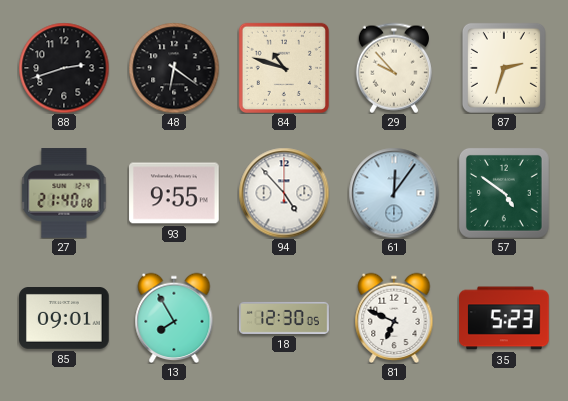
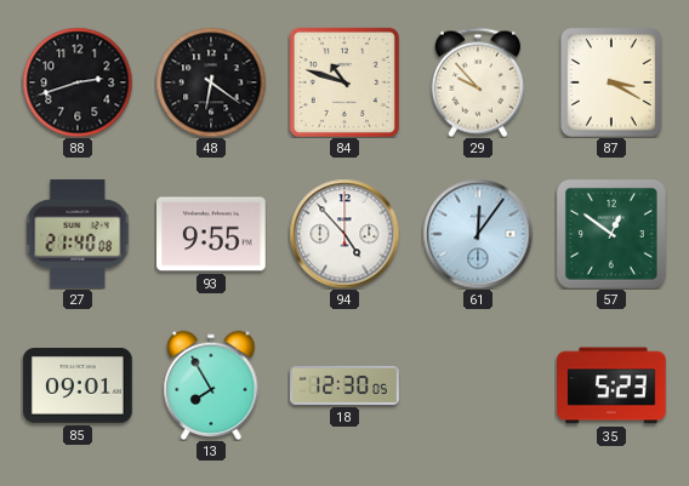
87: 2:33 -> 3:20
57: 4:51 -> 12:51
81: 6:49 -> none
